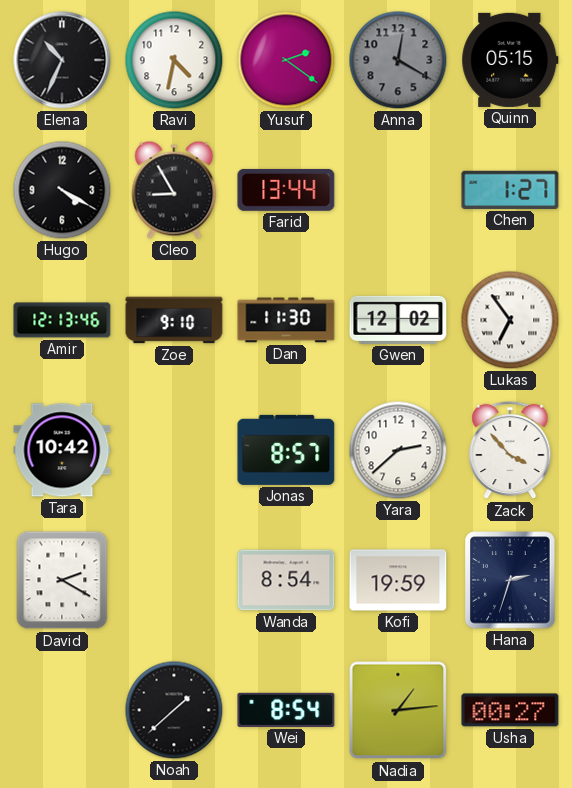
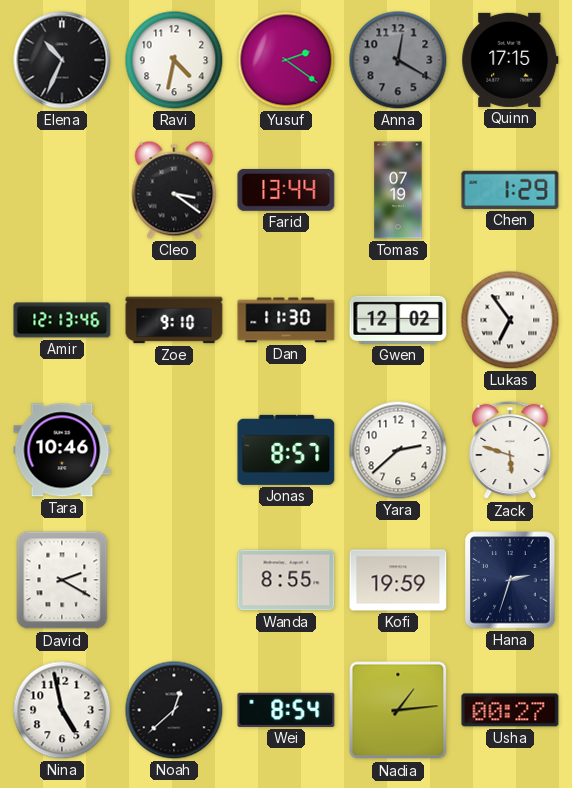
Quinn: 05:15 -> 17:15
Hugo: 4:20 -> none
Cleo: 8:55 -> 3:21
Tomas: none -> 07:19
Chen: 1:27 -> 1:29
Tara: 10:42 -> 10:46
Zack: 3:53 -> 5:48
Wanda: 8:54 -> 8:55
Nina: none -> 4:58
Noah: 1:38 -> 12:38
